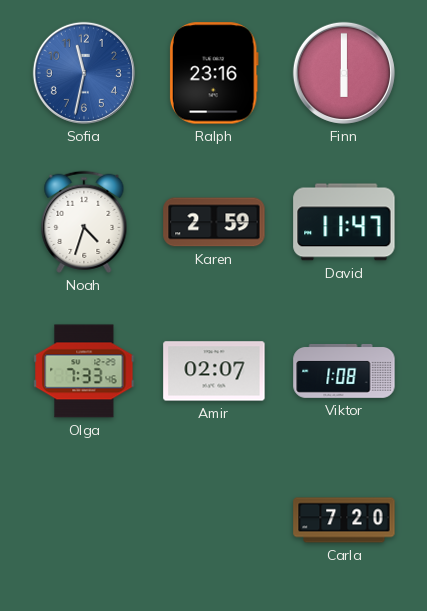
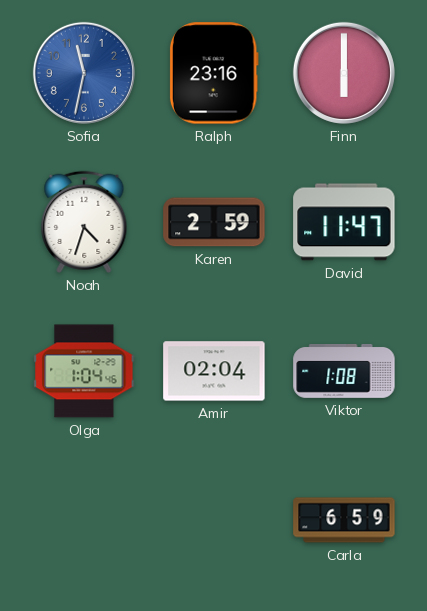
Olga: 7:33 -> 1:04
Amir: 02:07 -> 02:04
Carla: 7:20 -> 6:59
